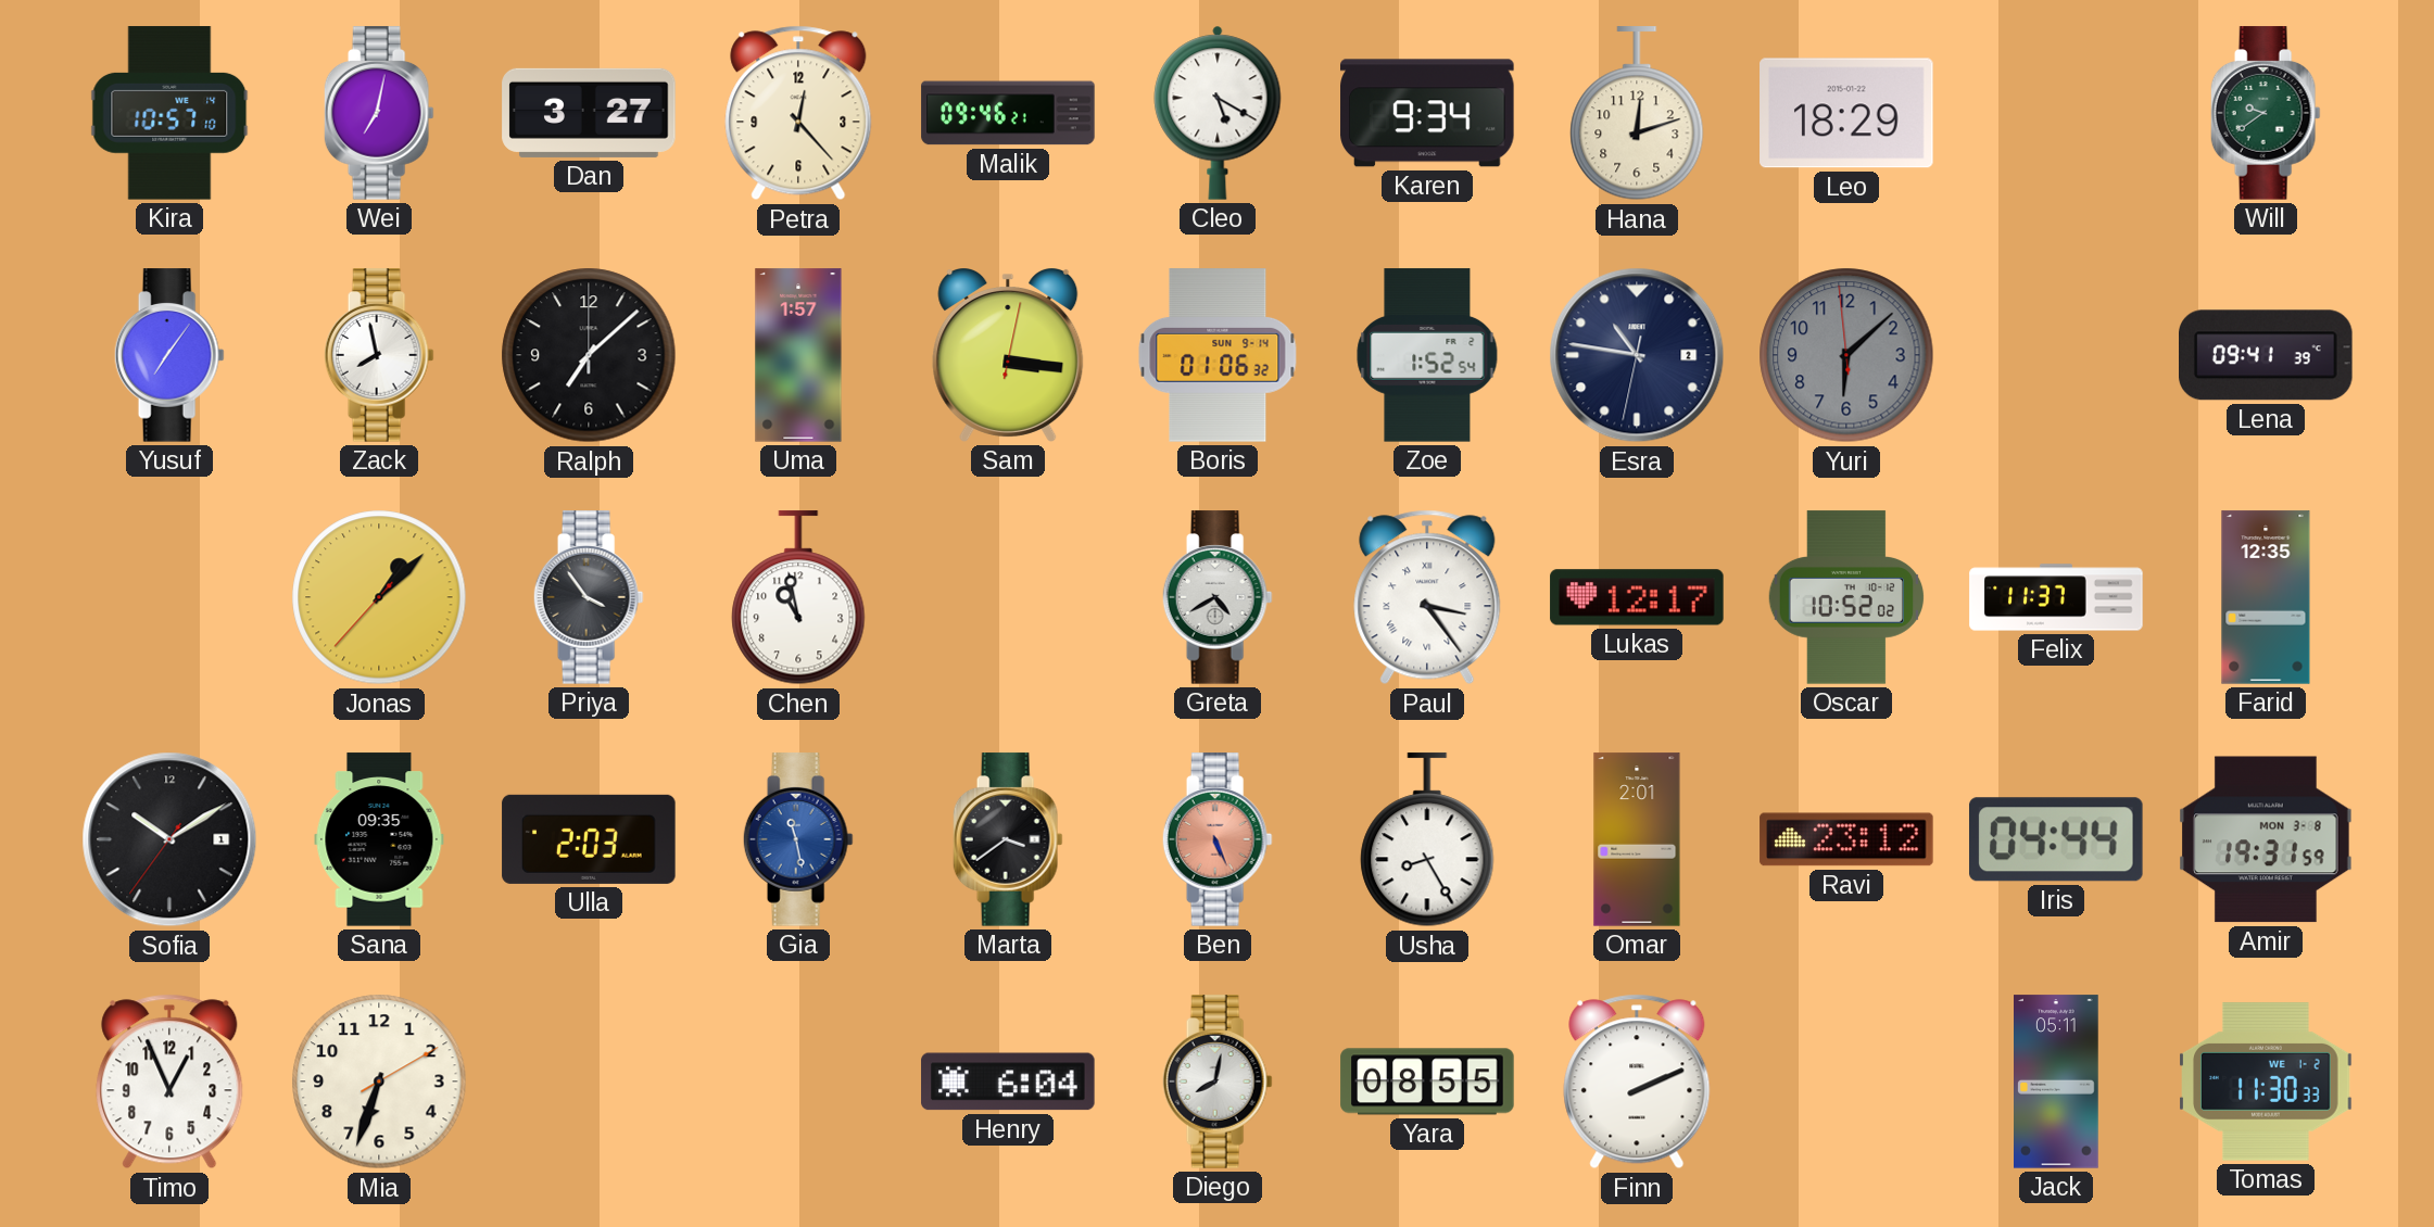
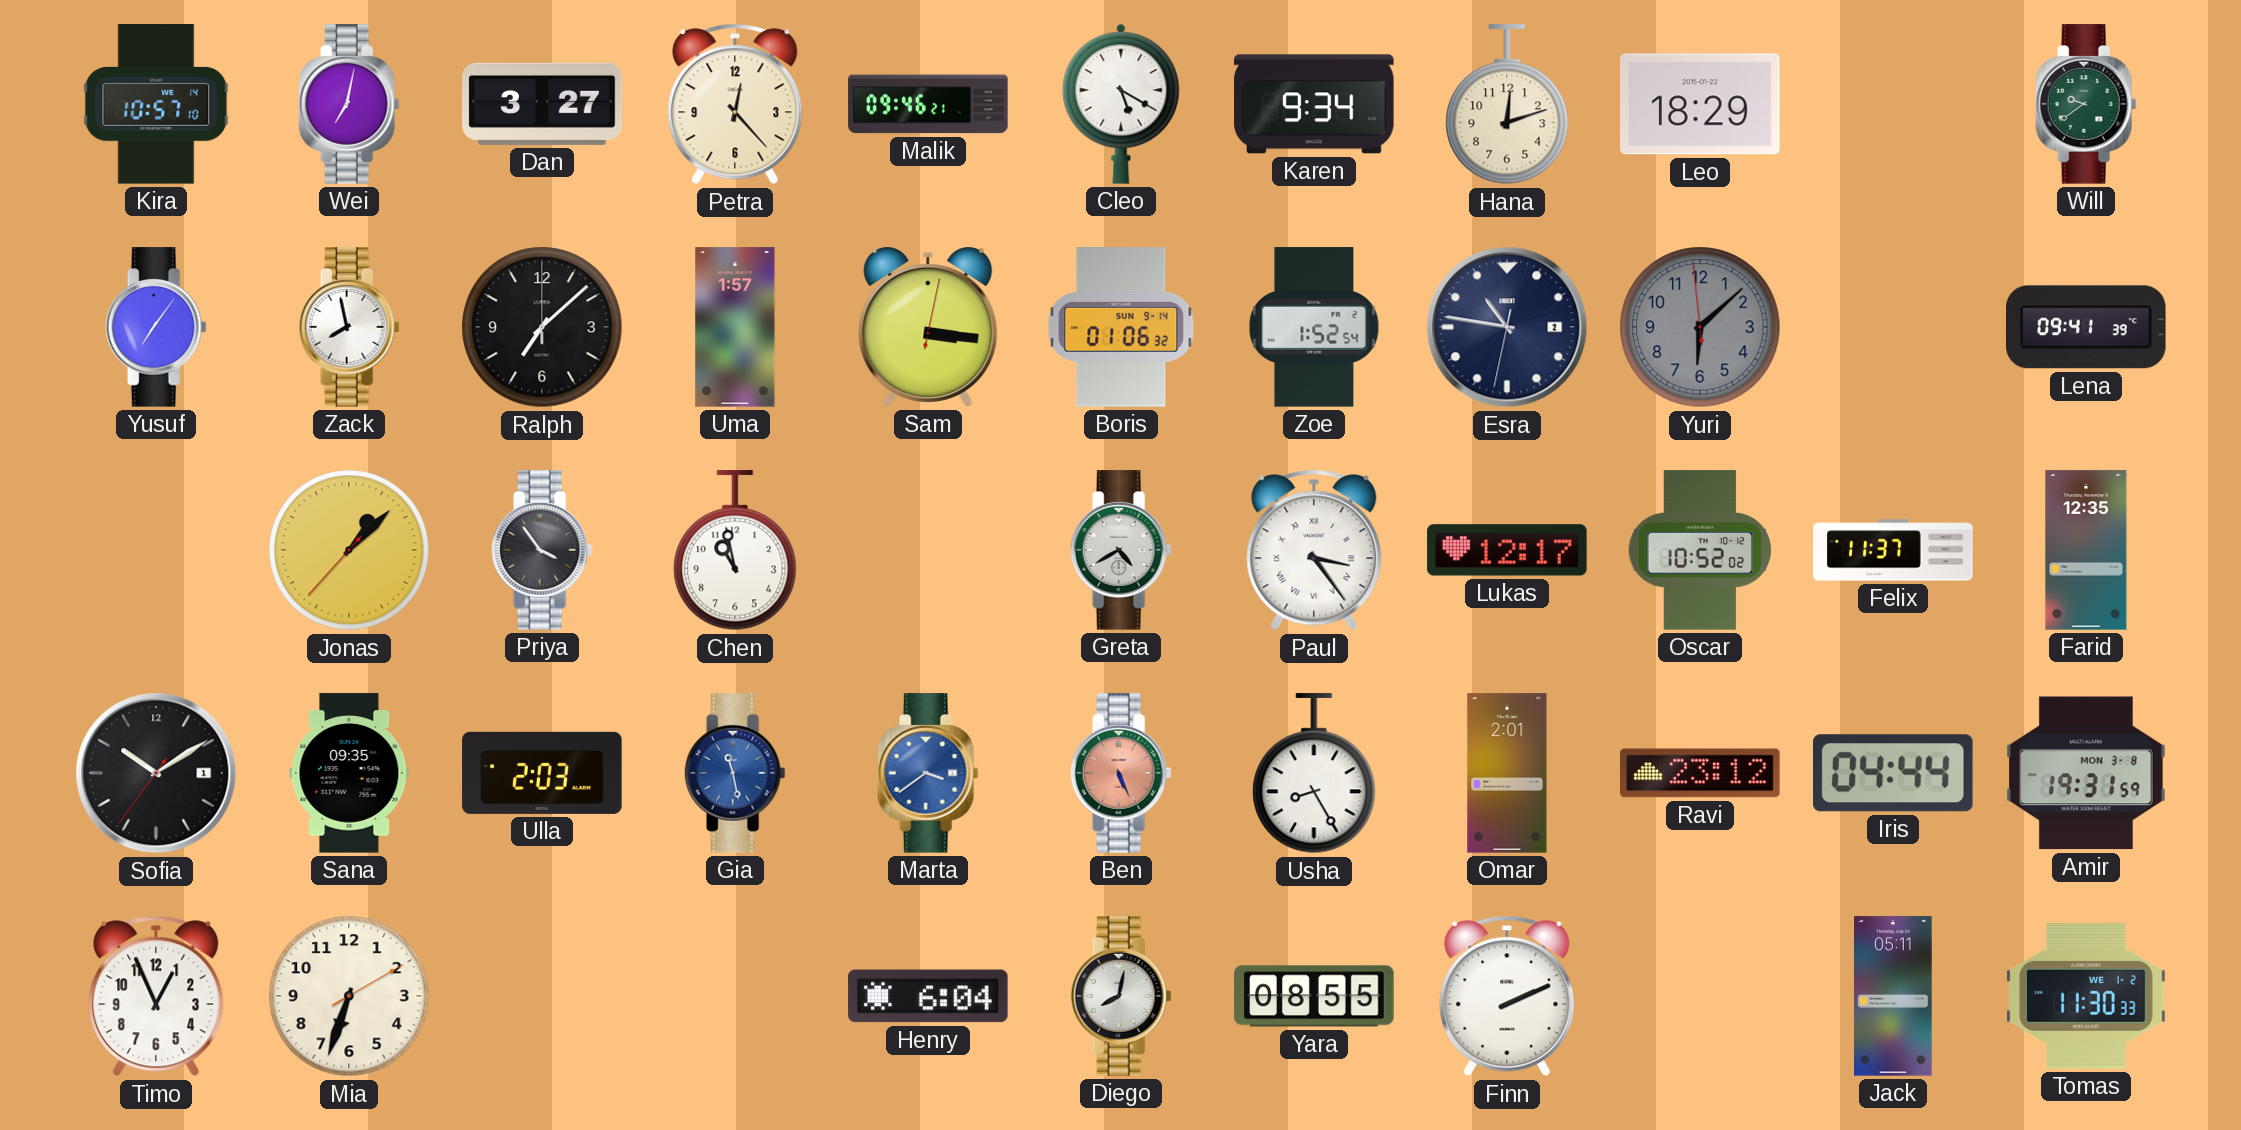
Marta dial: black -> blue
